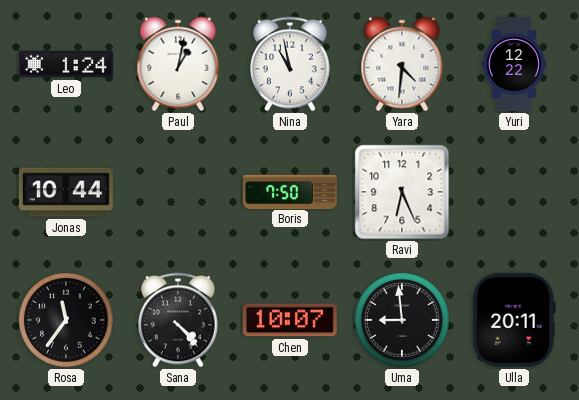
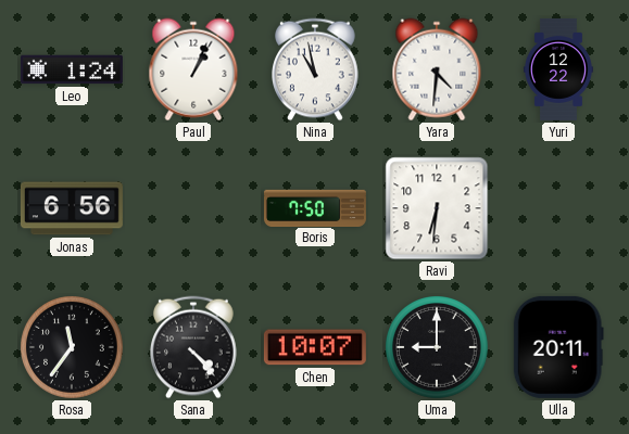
Paul: 1:02 -> 1:04
Jonas: 10:44 -> 6:56
Ravi: 6:26 -> 6:31
Uma: 8:59 -> 9:00
